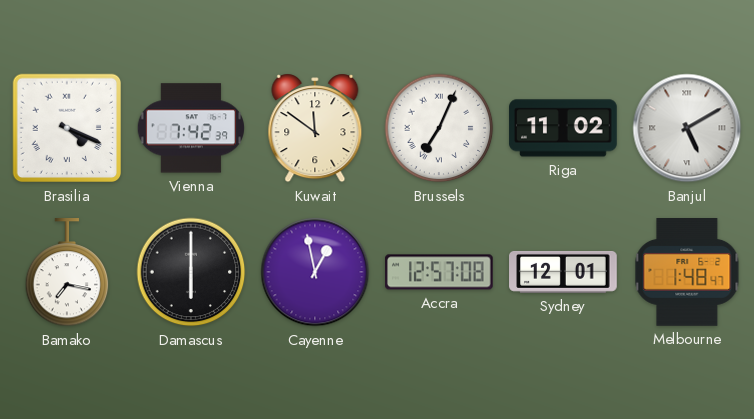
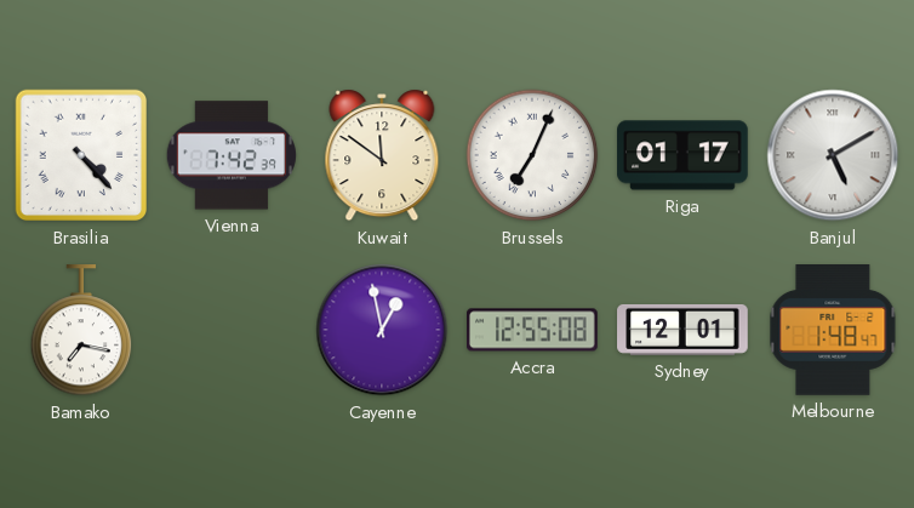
Brasilia: 4:19 -> 4:23
Riga: 11:02 -> 01:17
Damascus: 6:00 -> none
Accra: 12:57 -> 12:55
